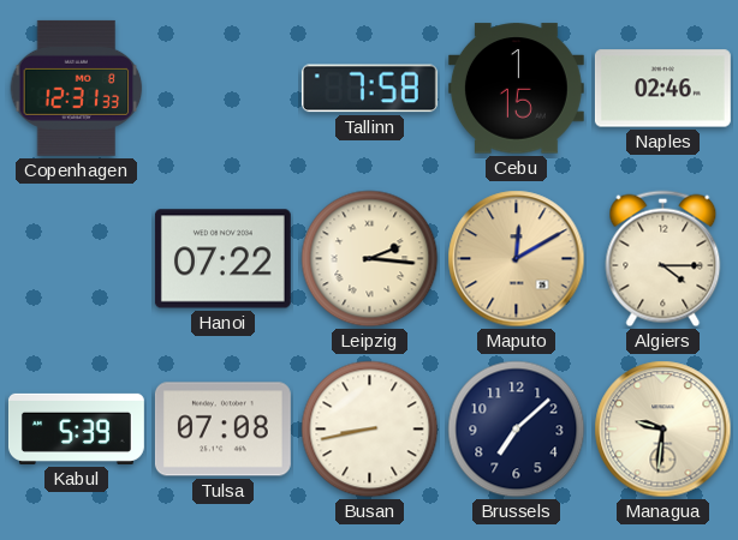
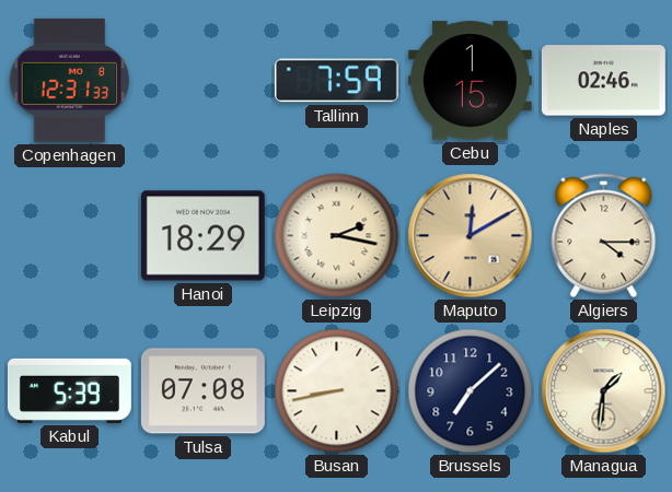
Tallinn: 7:58 -> 7:59
Hanoi: 07:22 -> 18:29
Leipzig: 2:16 -> 2:17
Managua: 9:31 -> 1:31
